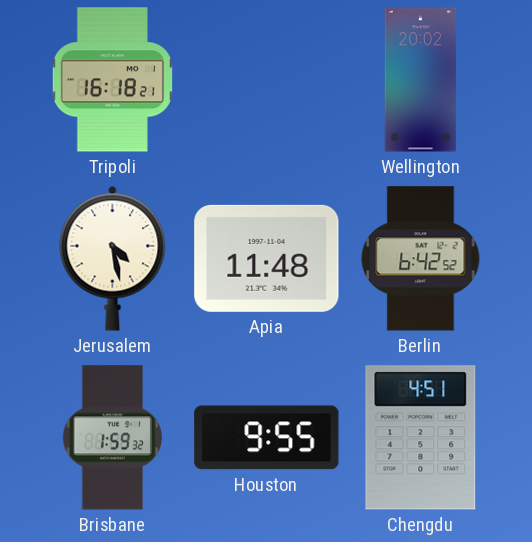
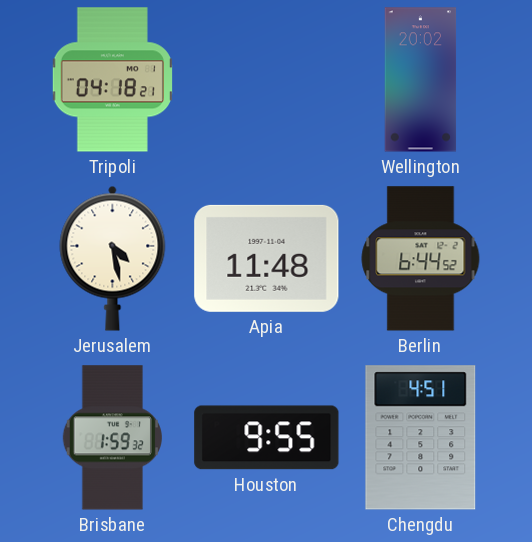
Tripoli: 16:18 -> 04:18
Berlin: 6:42 -> 6:44
